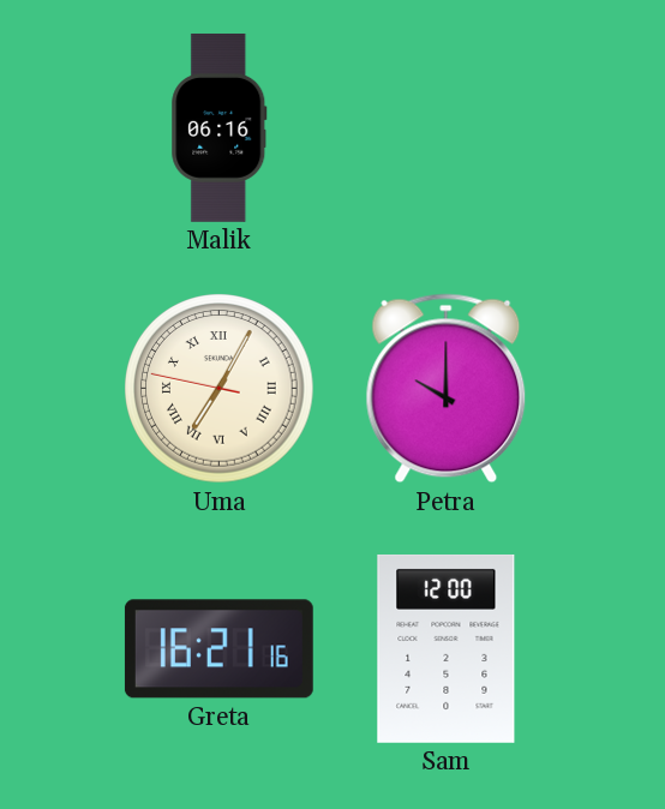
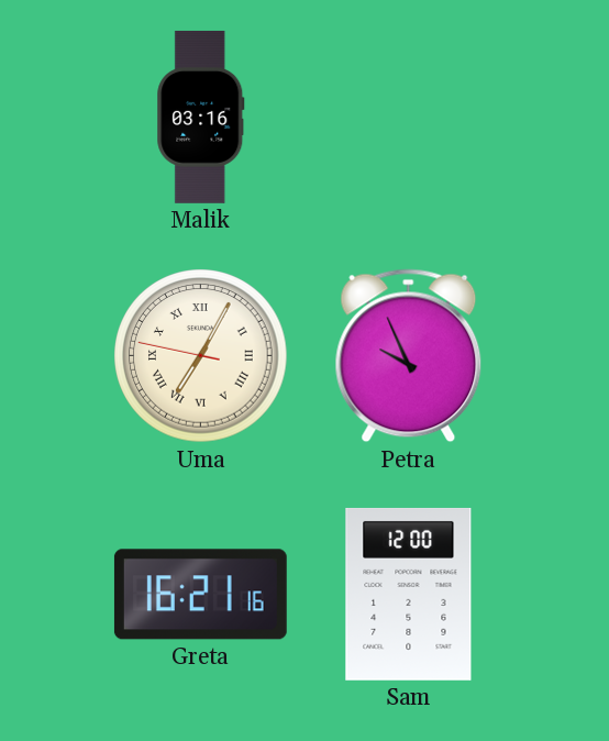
Malik: 06:16 -> 03:16
Petra: 10:00 -> 9:56
